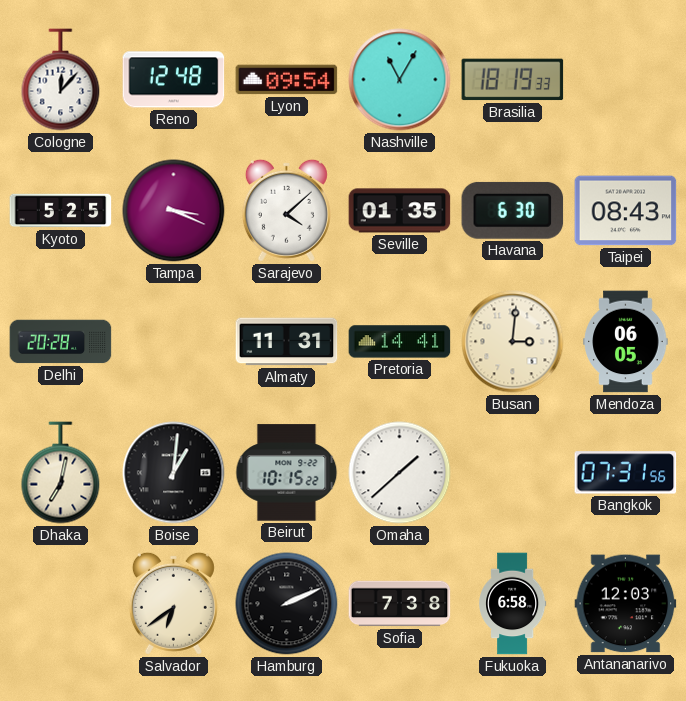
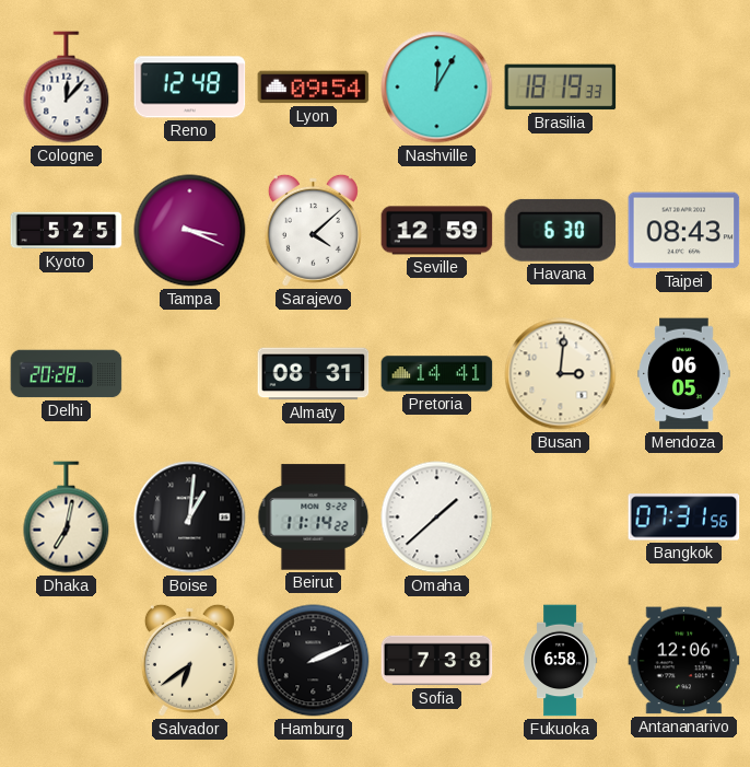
Nashville: 11:05 -> 12:05
Seville: 01:35 -> 12:59
Almaty: 11:31 -> 08:31
Beirut: 10:15 -> 11:14
Antananarivo: 12:03 -> 12:06
